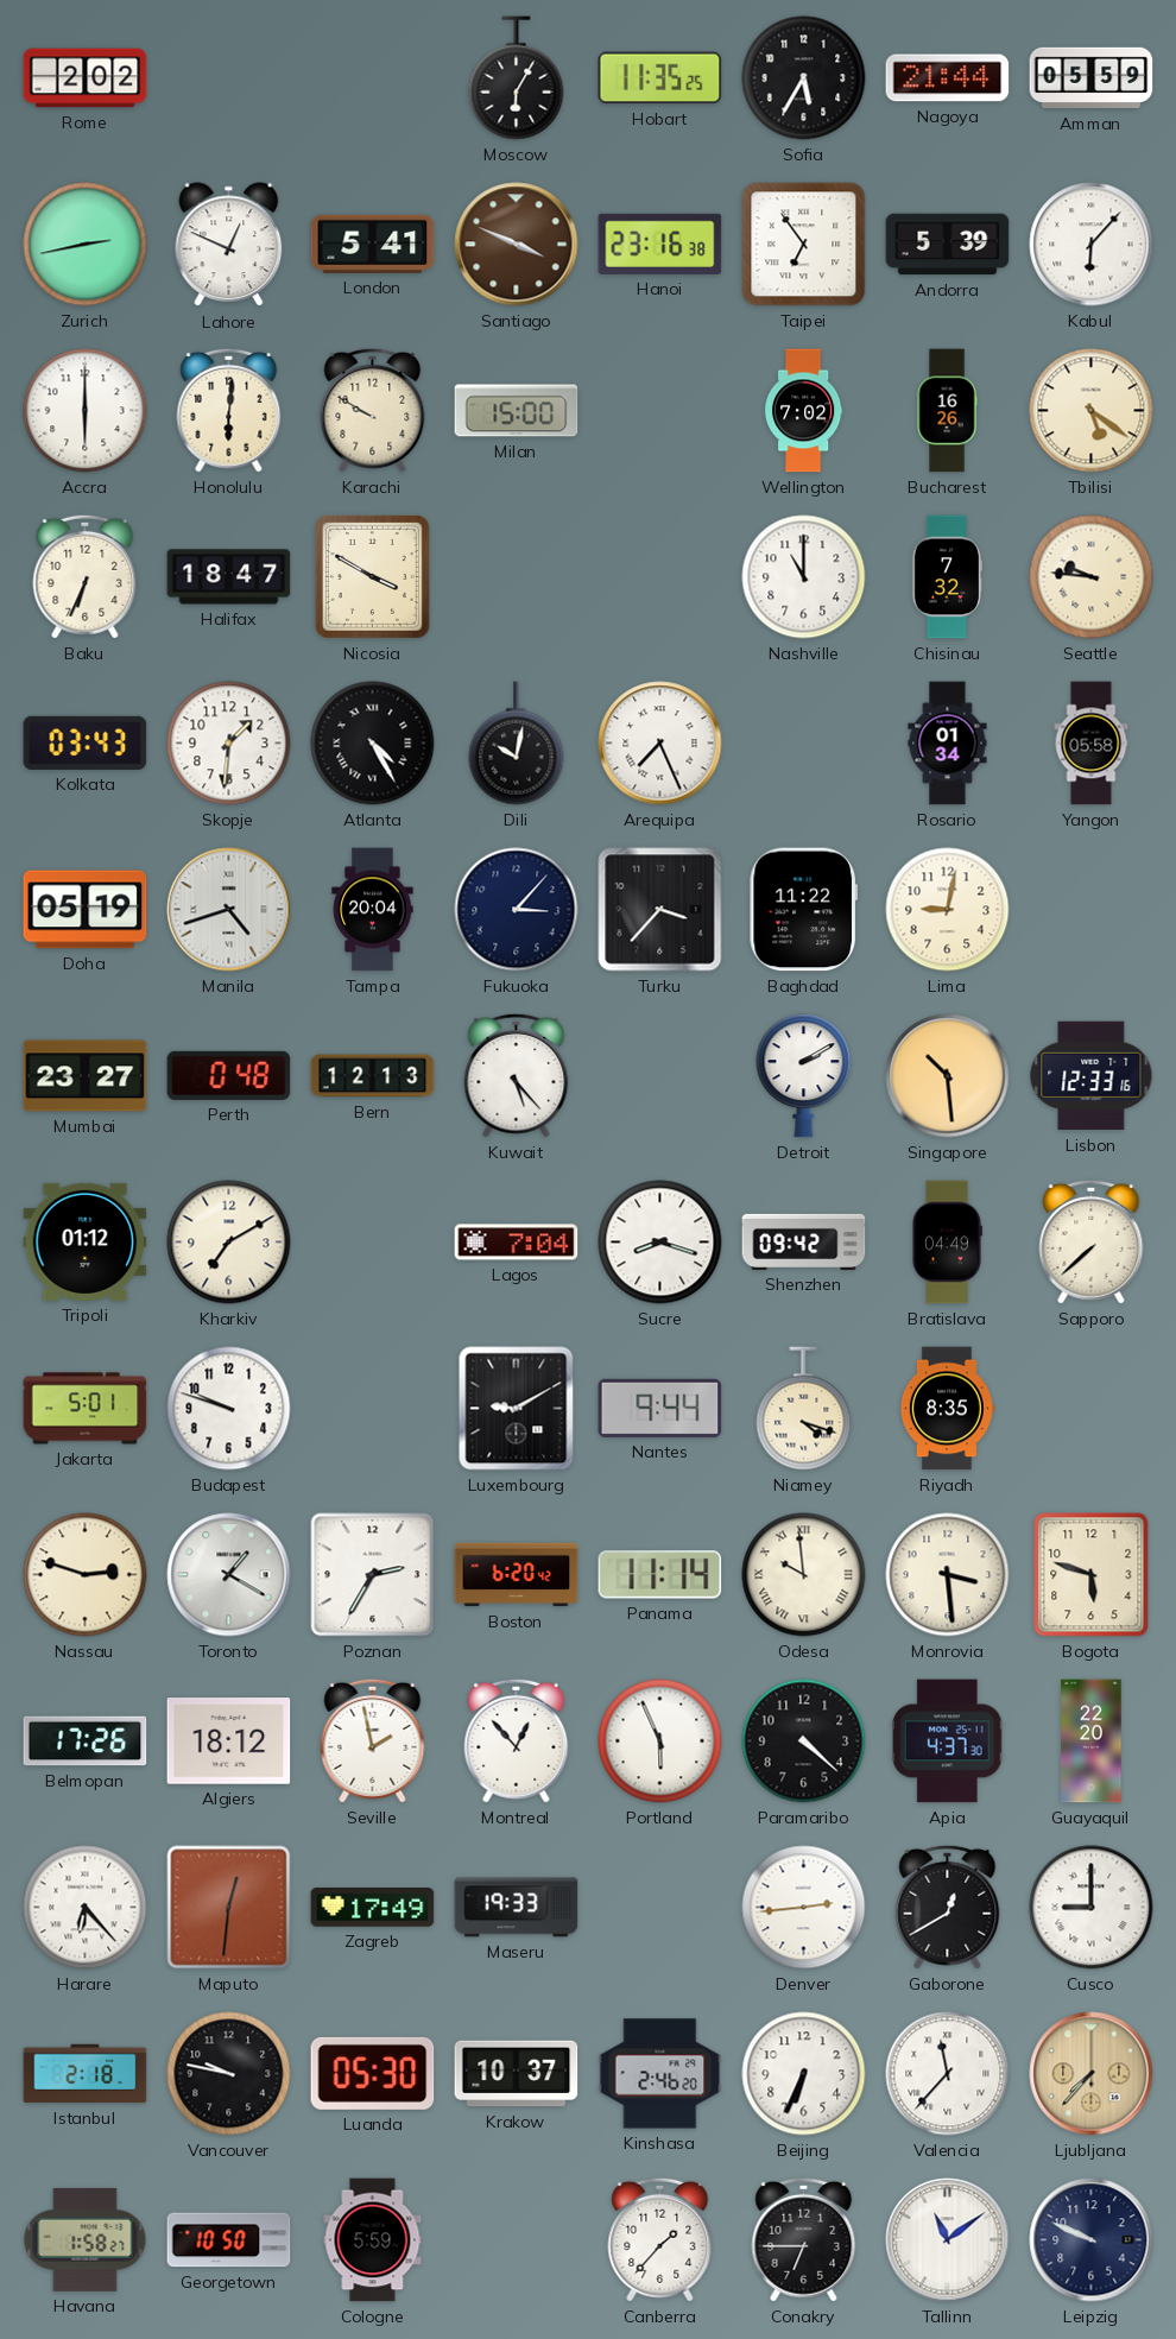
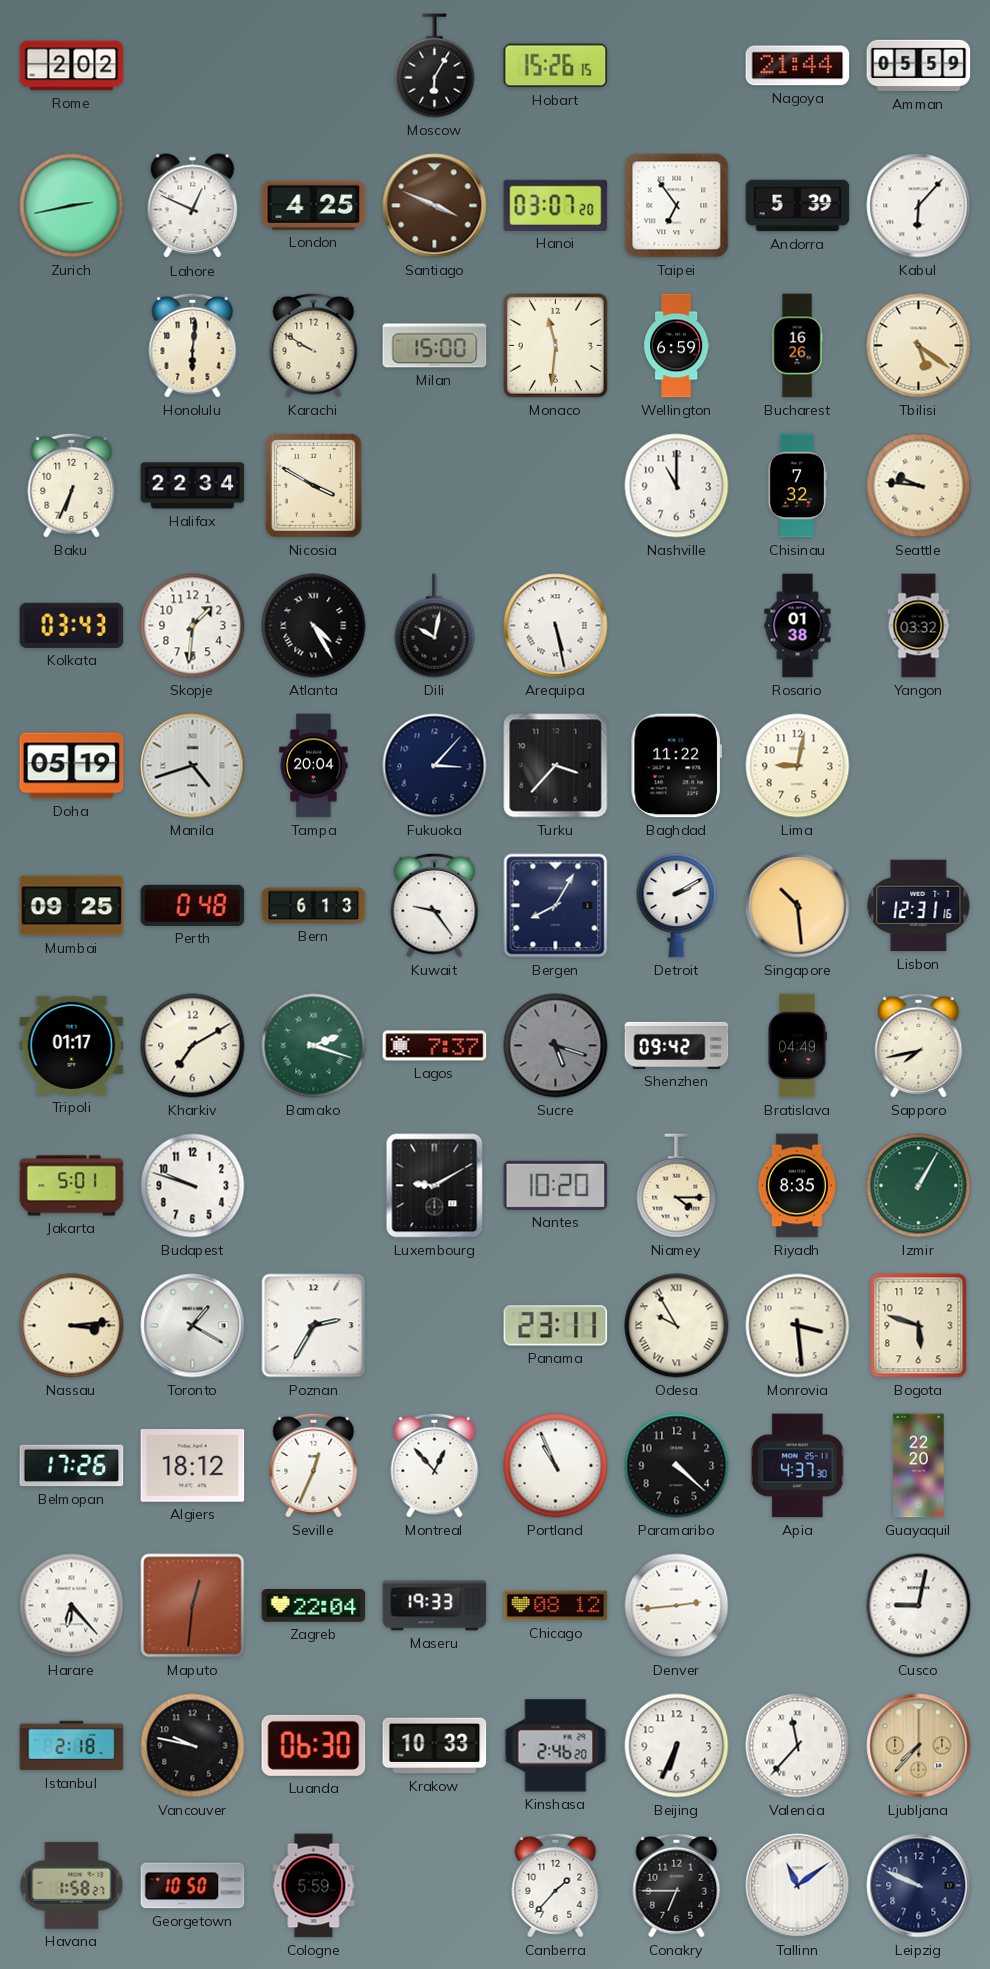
Hobart: 11:35 -> 15:26
Sofia: 5:35 -> none
London: 5:41 -> 4:25
Hanoi: 23:16 -> 03:07
Accra: 6:00 -> none
Monaco: none -> 11:31
Wellington: 7:02 -> 6:59
Halifax: 18:47 -> 22:34
Arequipa: 7:26 -> 5:28
Rosario: 01:34 -> 01:38
Yangon: 05:58 -> 03:32
Mumbai: 23:27 -> 09:25
Bern: 12:13 -> 6:13
Kuwait: 5:23 -> 9:24
Bergen: none -> 8:05
Lisbon: 12:33 -> 12:31
Tripoli: 01:12 -> 01:17
Bamako: none -> 2:18
Lagos: 7:04 -> 7:37
Sucre: 8:18 -> 5:18
Sucre dial: white -> grey
Sapporo: 7:38 -> 7:43
Nantes: 9:44 -> 10:20
Niamey: 4:18 -> 4:15
Izmir: none -> 1:05
Nassau: 2:48 -> 3:14
Boston: 6:20 -> none
Panama: 11:14 -> 23:11
Odesa: 9:59 -> 9:55
Seville: 1:58 -> 12:34
Portland: 5:56 -> 10:56
Zagreb: 17:49 -> 22:04
Chicago: none -> 08:12
Gaborone: 12:40 -> none
Cusco: 9:00 -> 9:02
Luanda: 05:30 -> 06:30
Krakow: 10:37 -> 10:33
